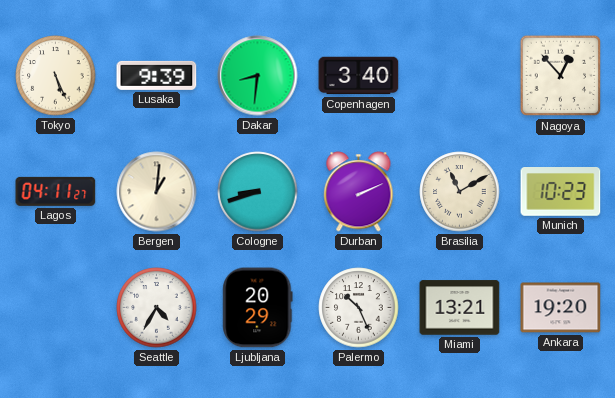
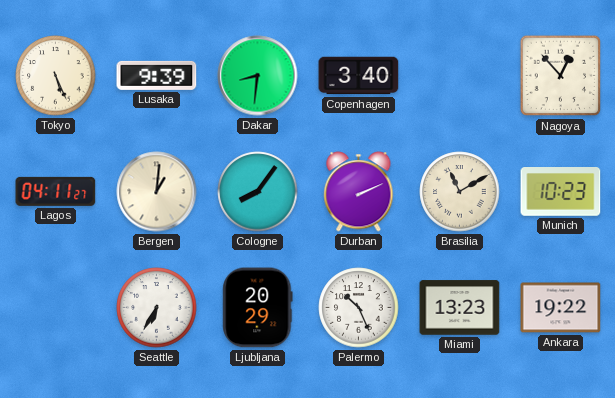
Cologne: 8:42 -> 8:06
Seattle: 4:35 -> 6:35
Miami: 13:21 -> 13:23
Ankara: 19:20 -> 19:22
